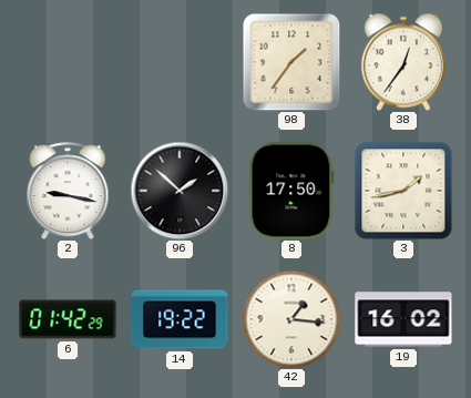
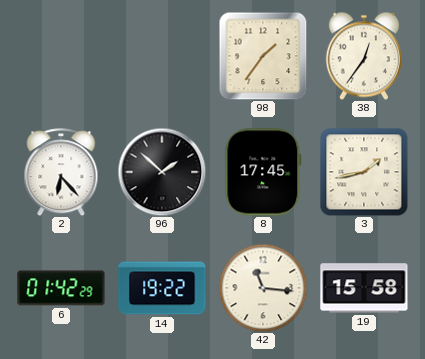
2: 9:17 -> 6:23
8: 17:50 -> 17:45
42: 1:16 -> 11:16
19: 16:02 -> 15:58
